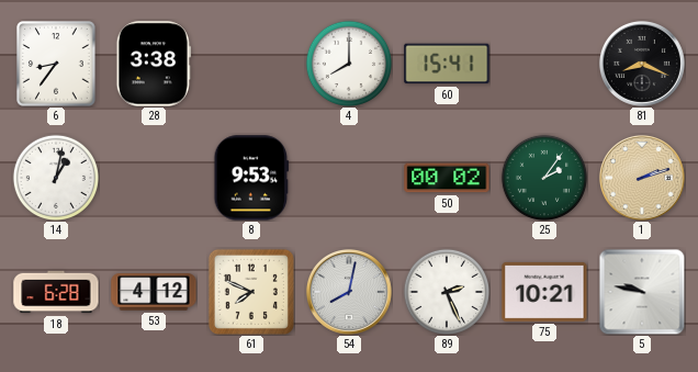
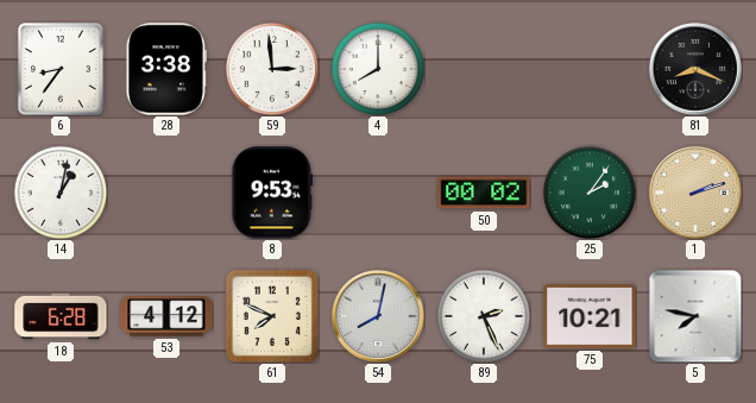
59: none -> 2:59
60: 15:41 -> none
5: 9:47 -> 7:47
